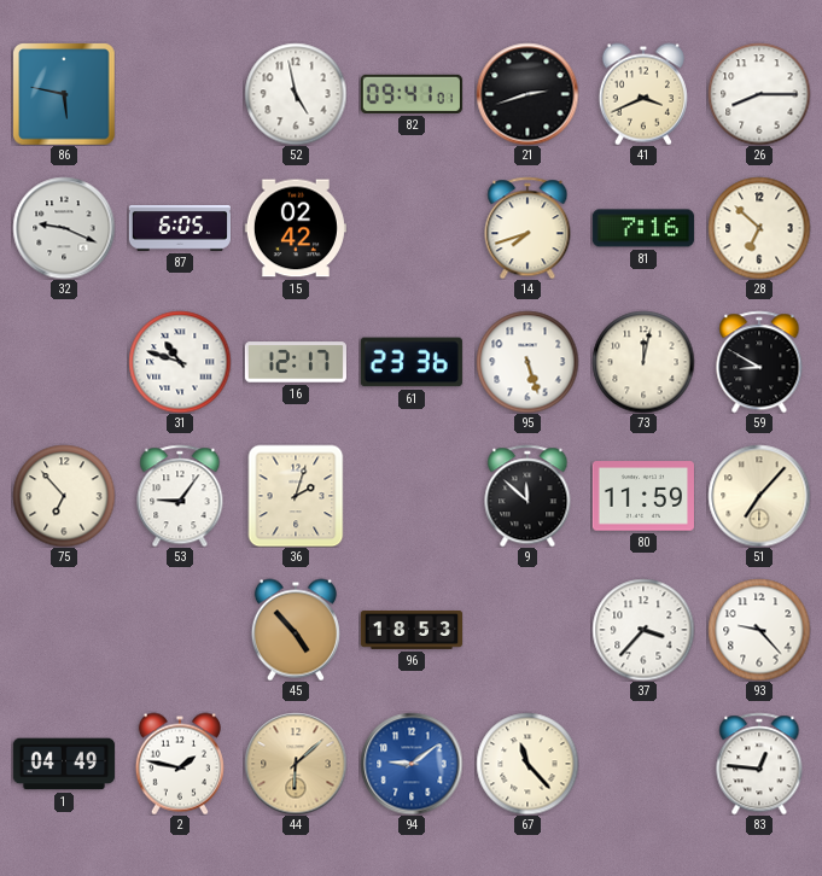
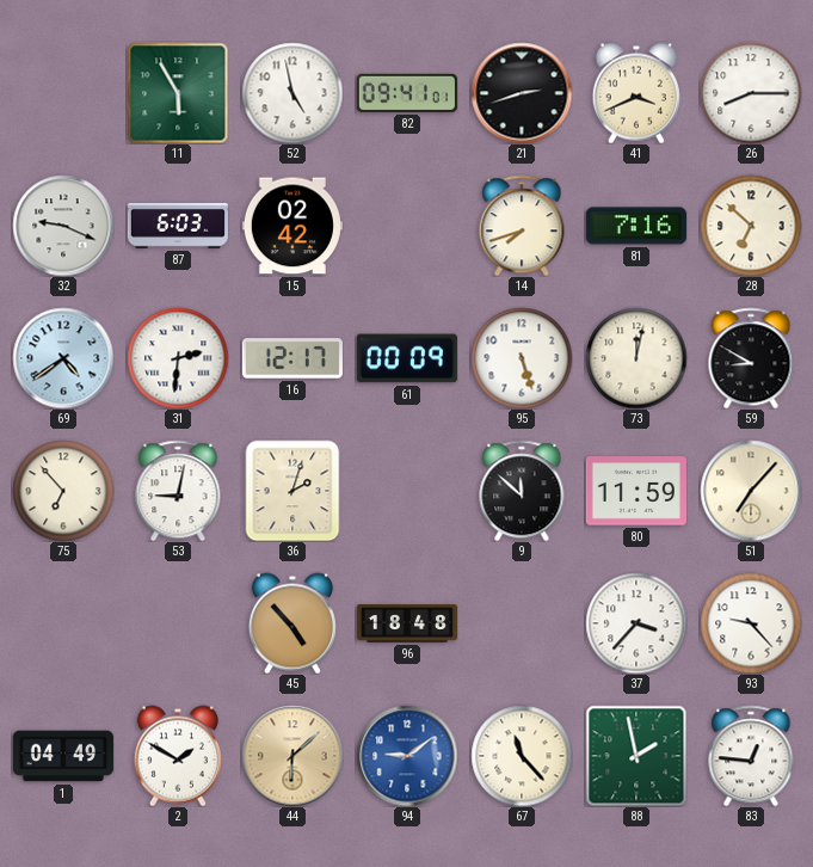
86: 5:47 -> none
11: none -> 5:55
87: 6:05 -> 6:03
69: none -> 4:39
31: 10:48 -> 2:31
61: 23:36 -> 00:09
53: 9:06 -> 9:02
96: 18:53 -> 18:48
2: 1:47 -> 1:50
88: none -> 1:58
